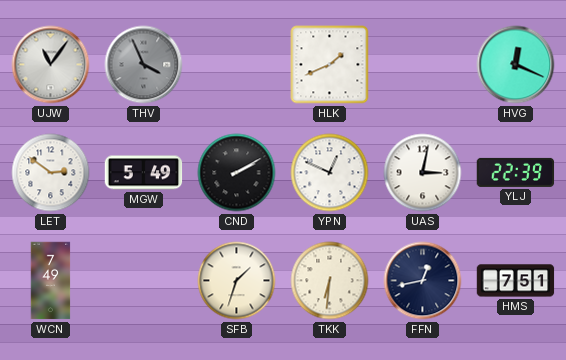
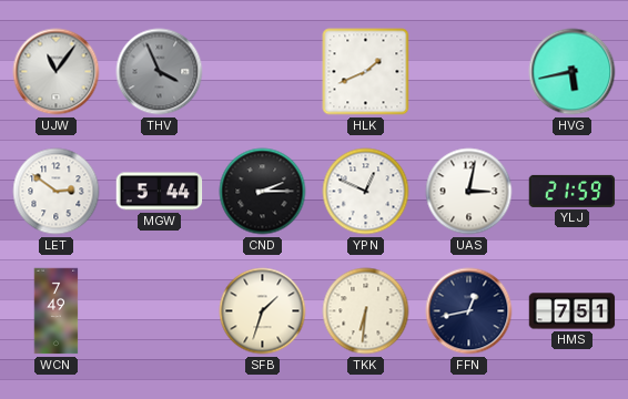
HVG: 12:19 -> 5:43
MGW: 5:49 -> 5:44
CND: 2:10 -> 2:15
YLJ: 22:39 -> 21:59
